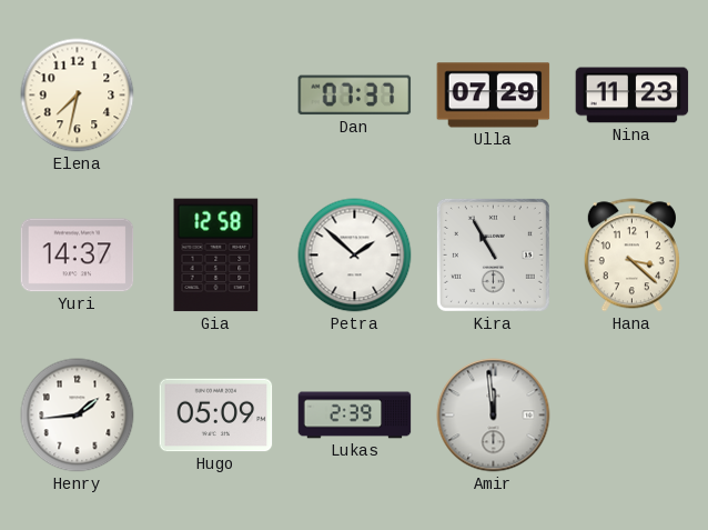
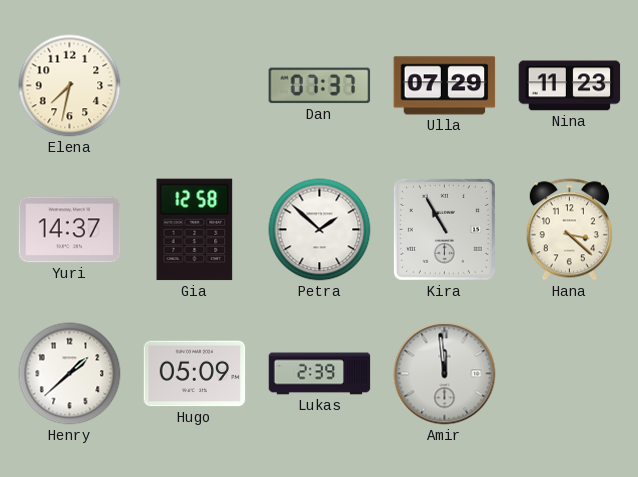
Henry: 1:44 -> 1:38
